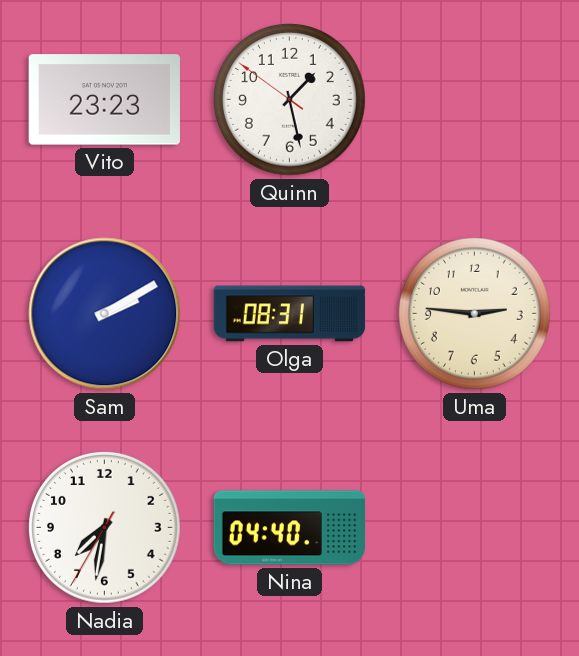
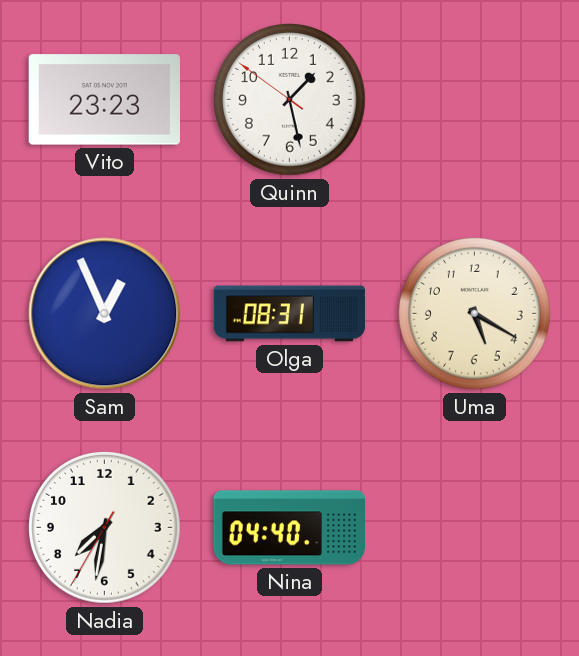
Sam: 2:10 -> 12:56
Uma: 2:46 -> 5:20
